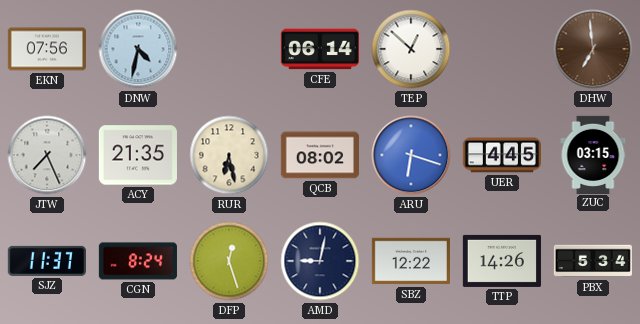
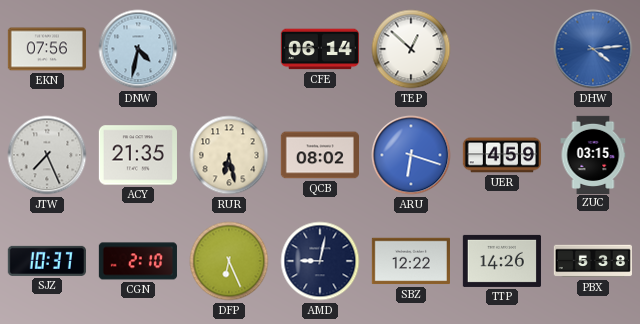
DHW: 6:59 -> 4:14
DHW dial: brown -> blue
UER: 4:45 -> 4:59
SJZ: 11:37 -> 10:37
CGN: 8:24 -> 2:10
DFP: 12:27 -> 6:26
PBX: 5:34 -> 5:38
